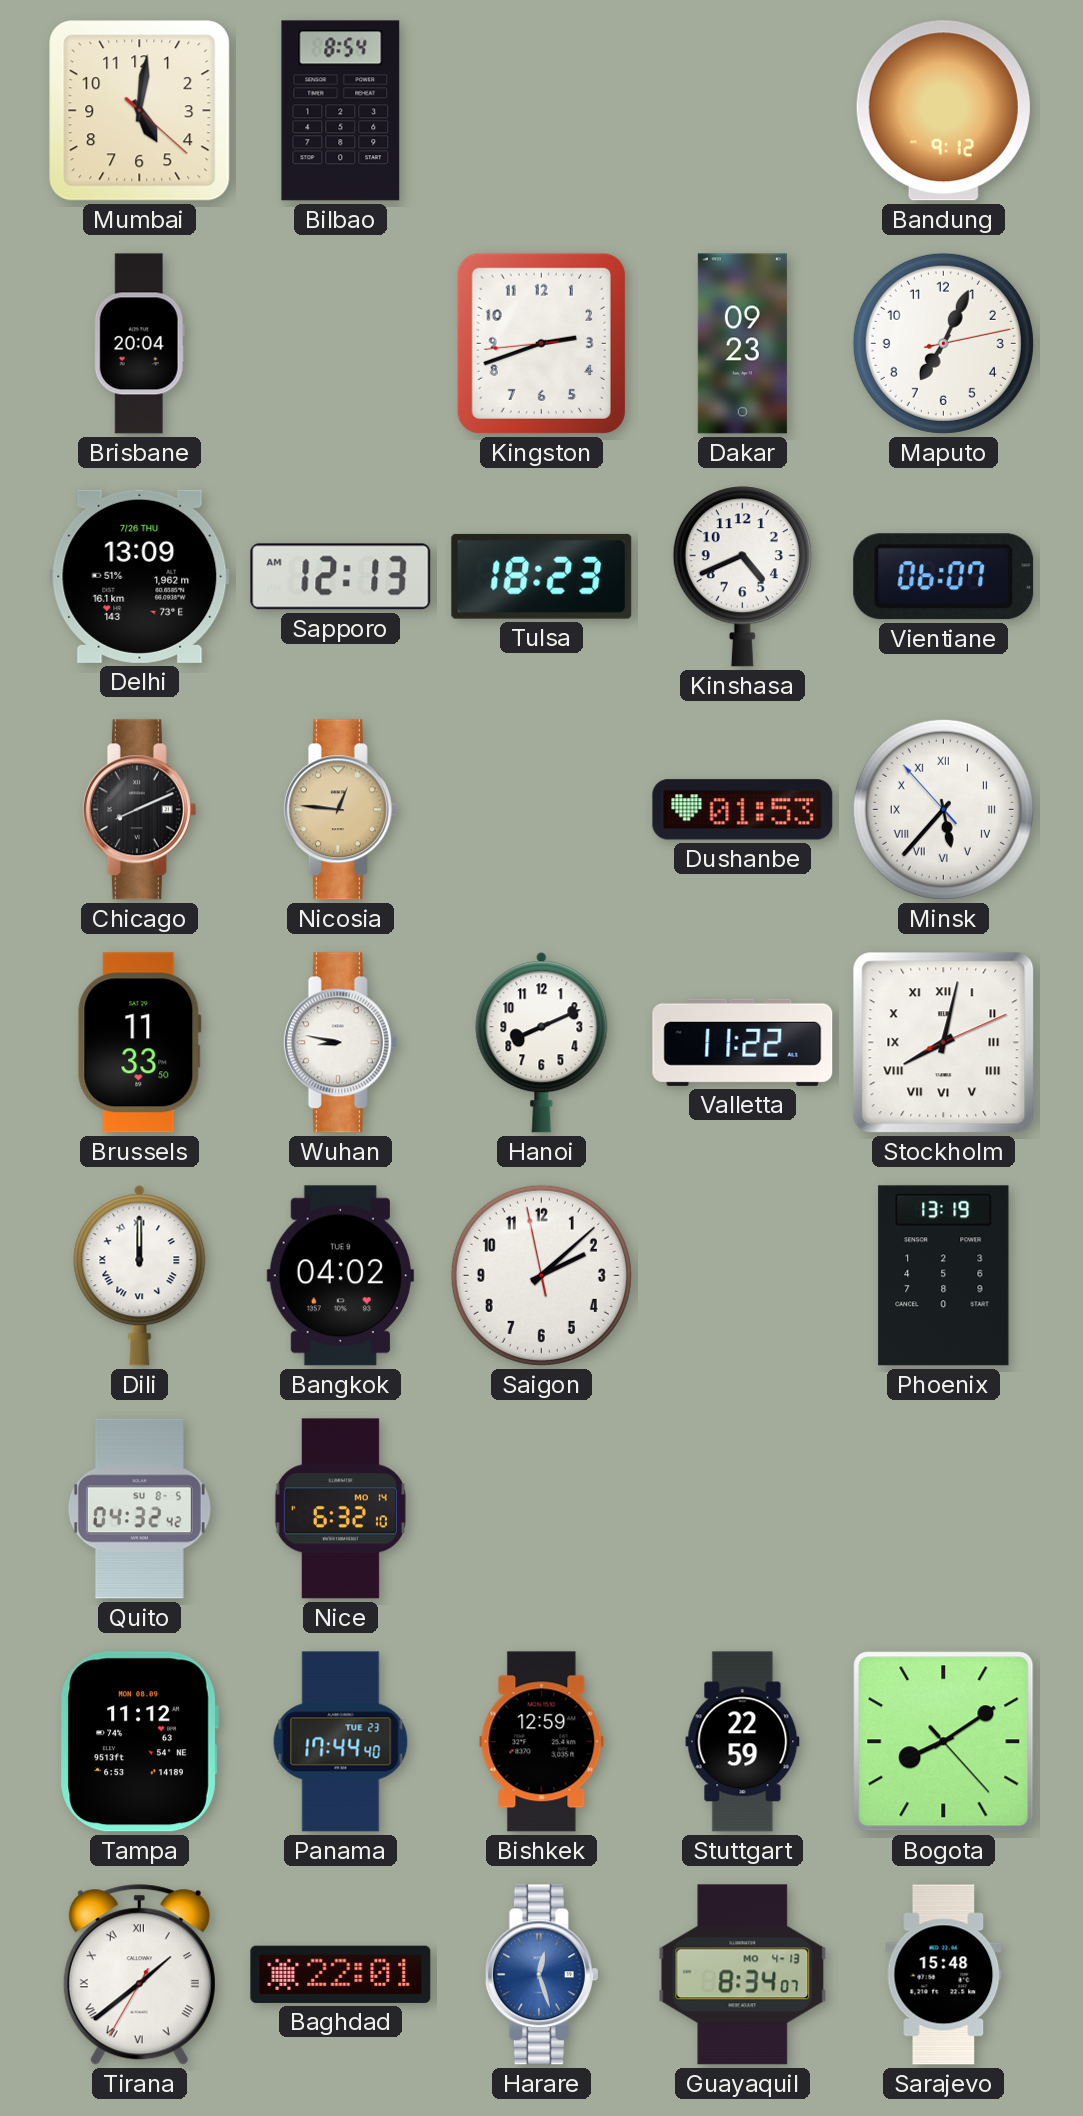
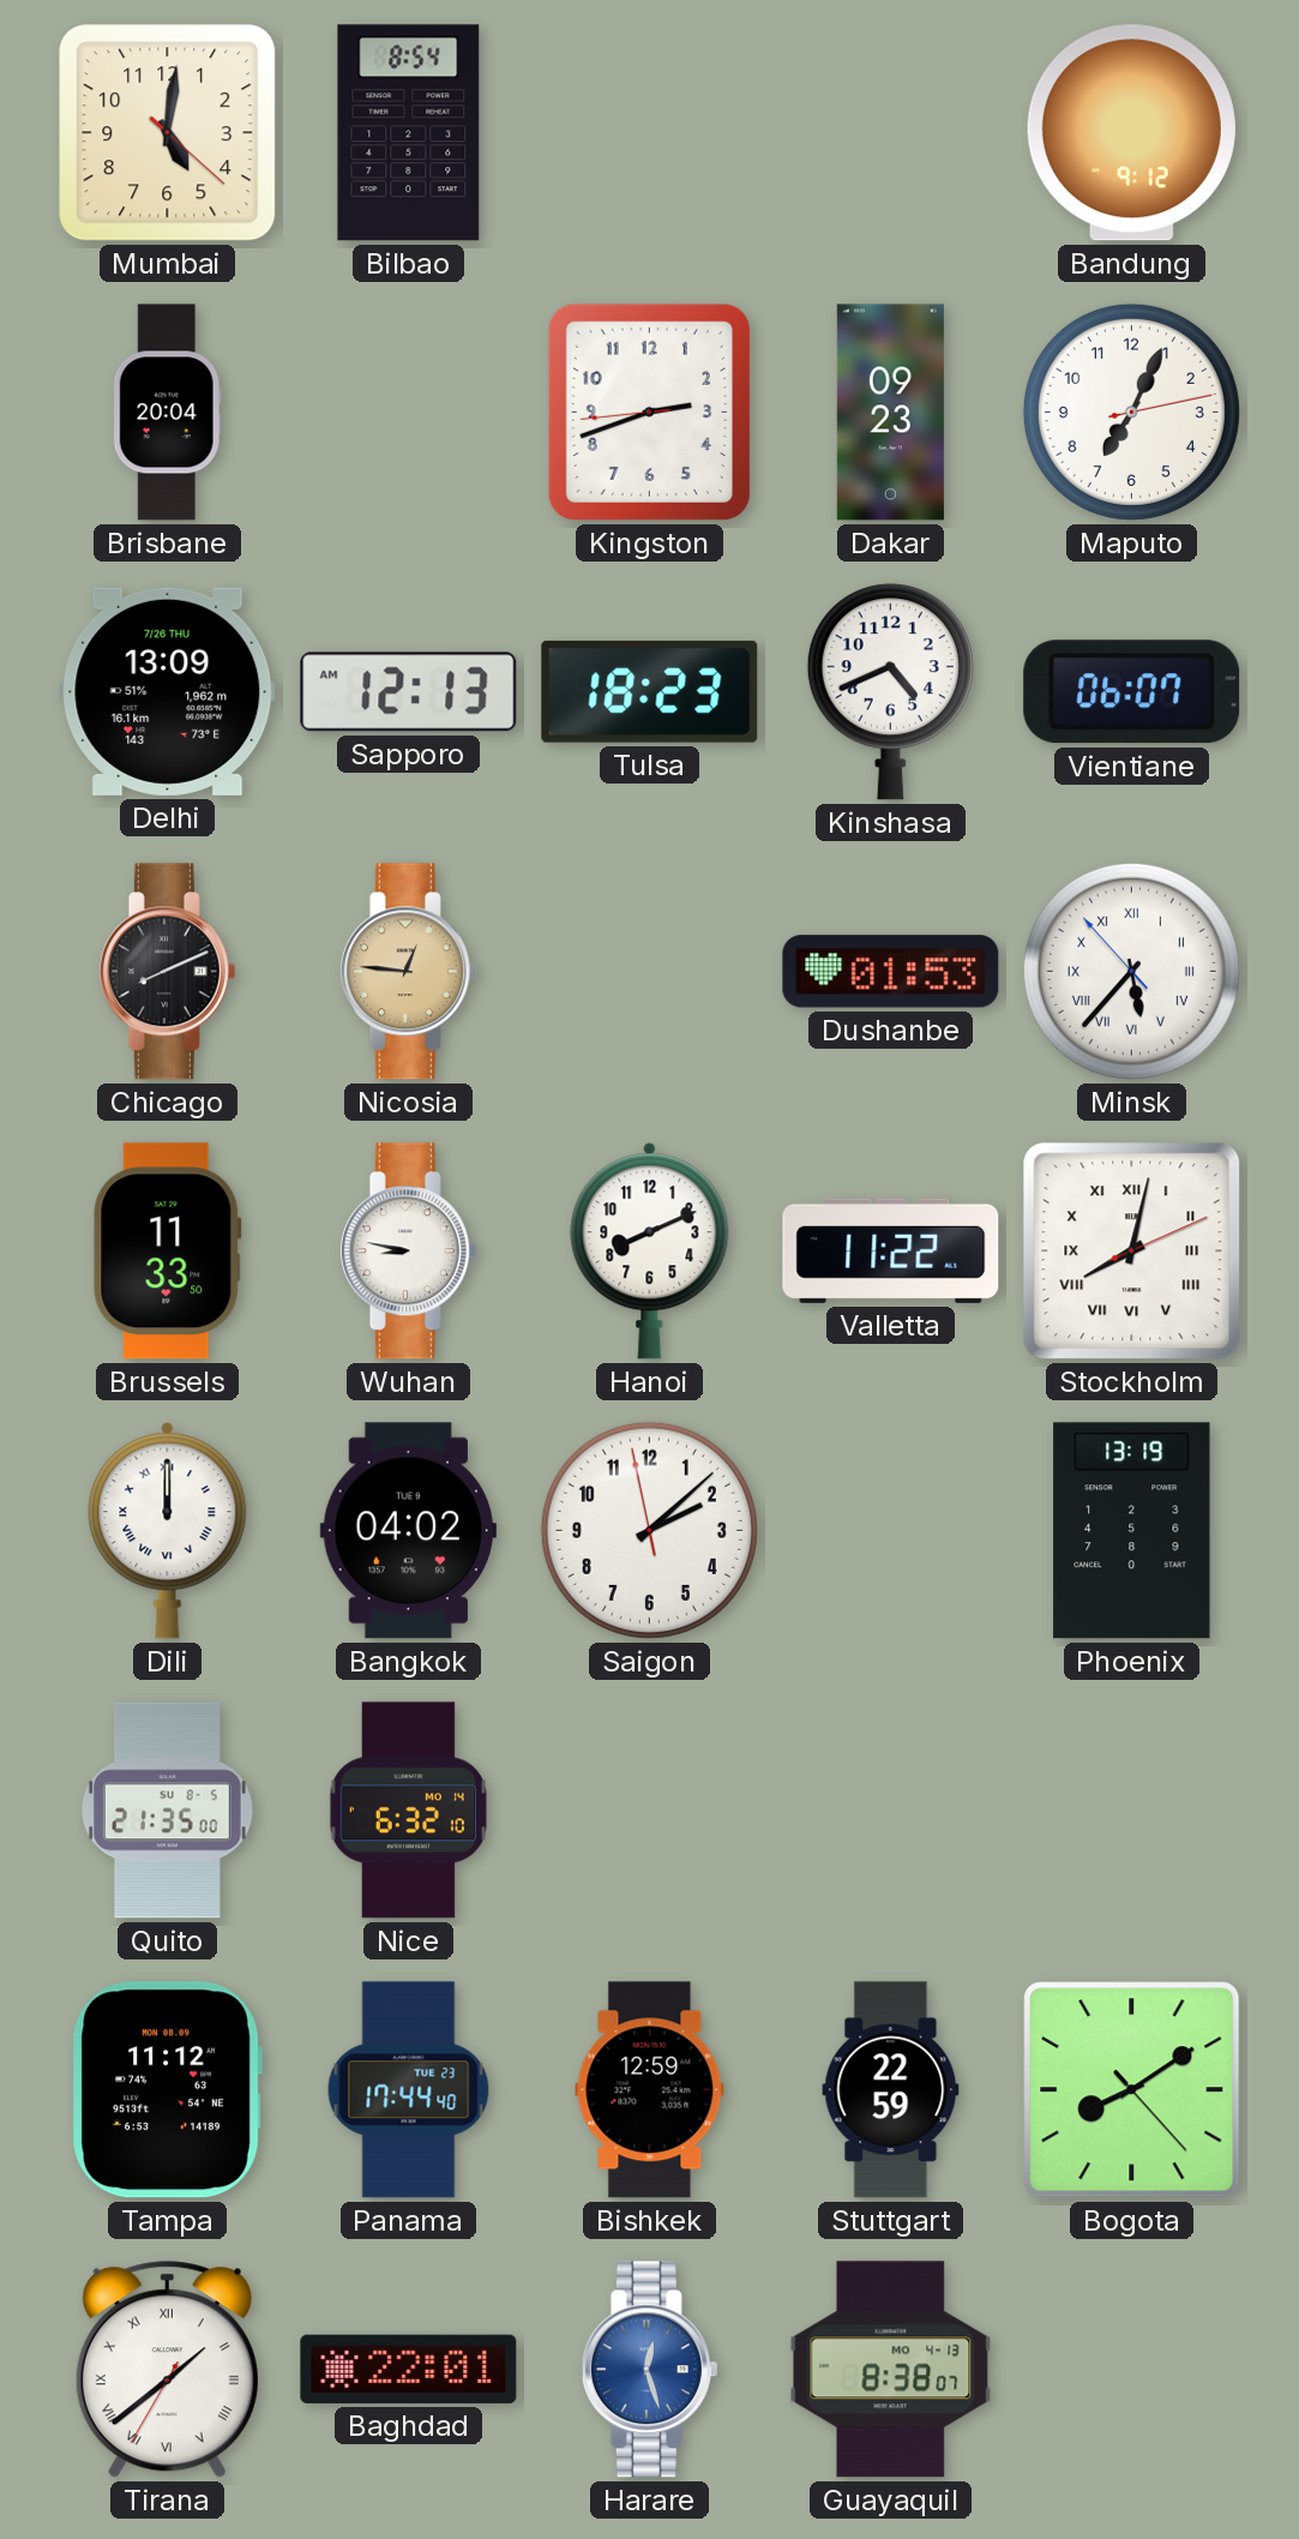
Quito: 04:32 -> 21:35
Guayaquil: 8:34 -> 8:38
Sarajevo: 15:48 -> none
